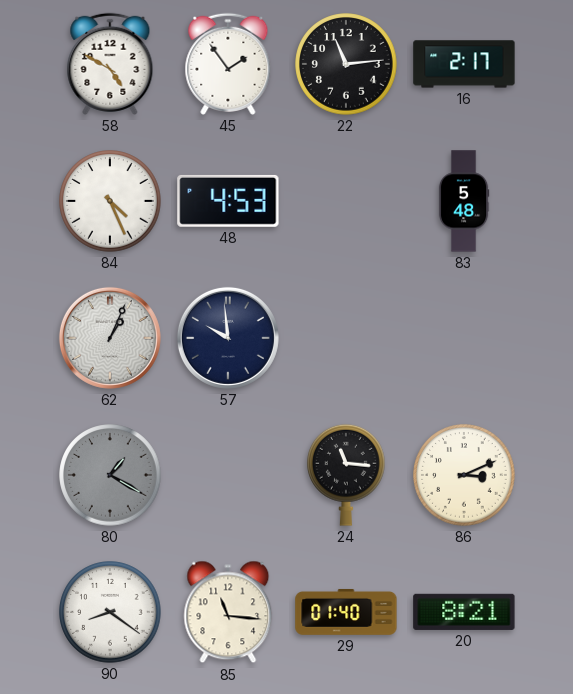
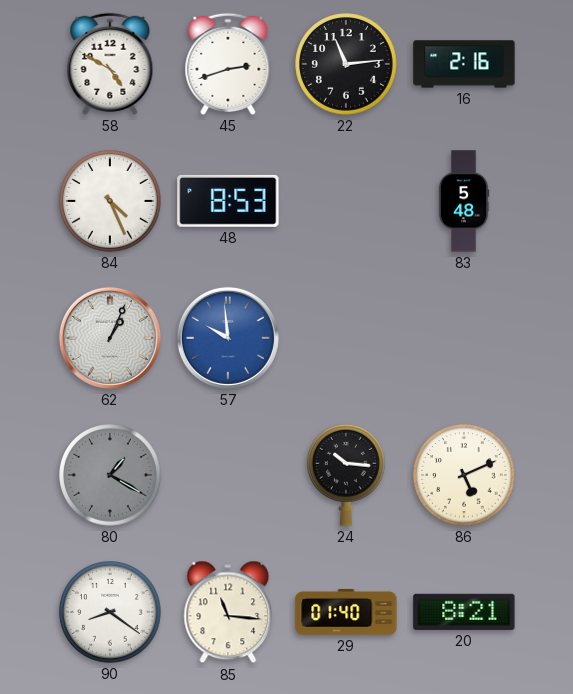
45: 1:54 -> 2:42
16: 2:17 -> 2:16
48: 4:53 -> 8:53
57 dial: navy -> blue
24: 11:16 -> 10:16
86: 3:11 -> 5:11
